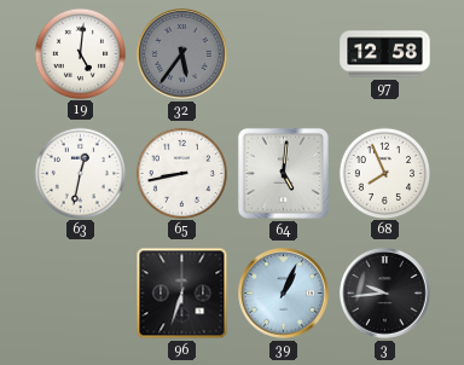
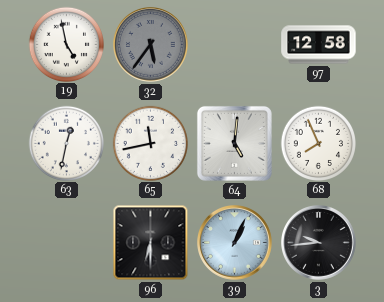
19: 5:01 -> 4:58
65: 8:43 -> 11:43
96: 6:33 -> 6:30
